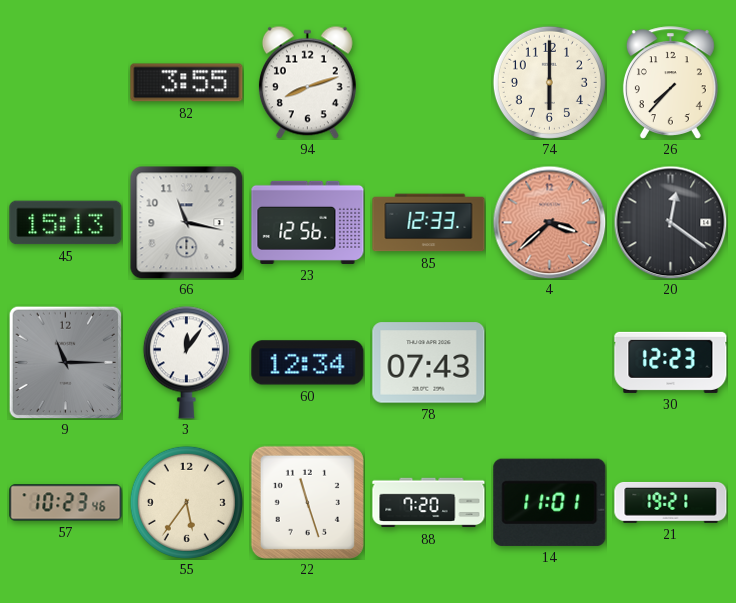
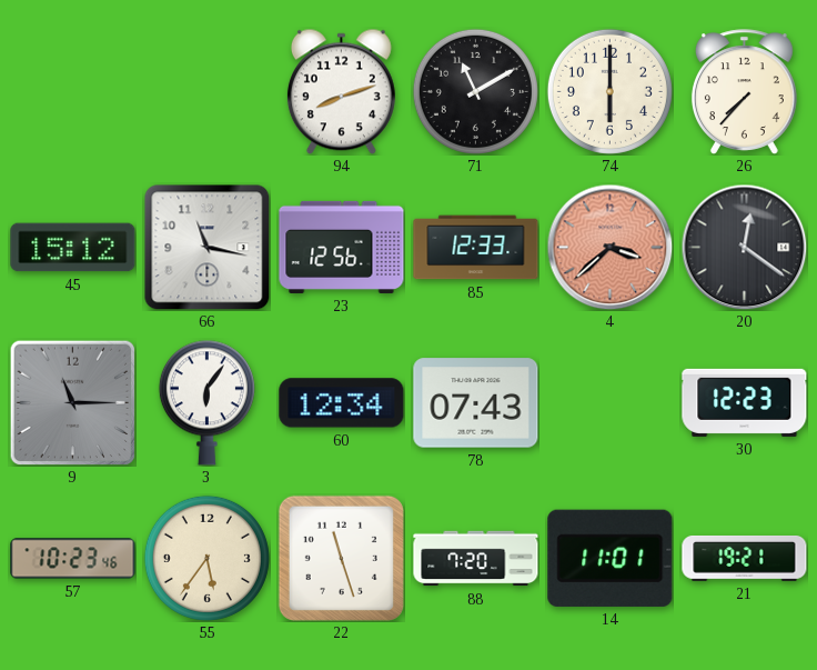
82: 3:55 -> none
71: none -> 11:10
45: 15:13 -> 15:12
3: 12:06 -> 6:06
